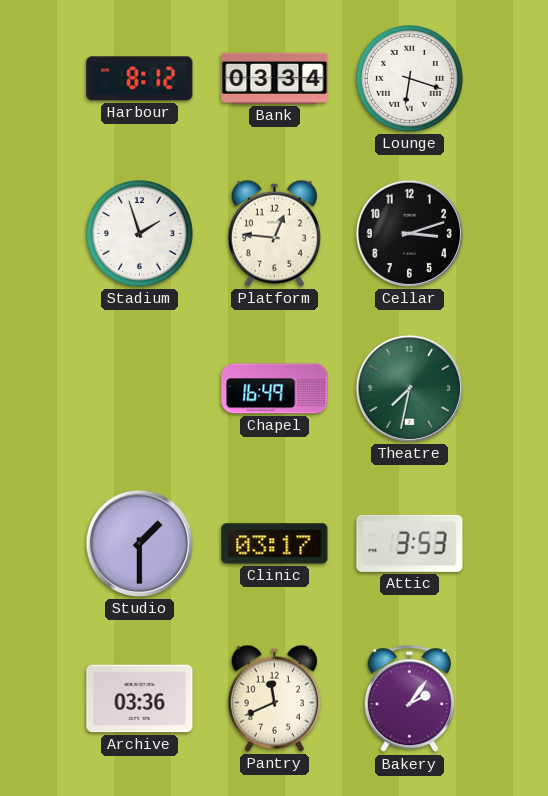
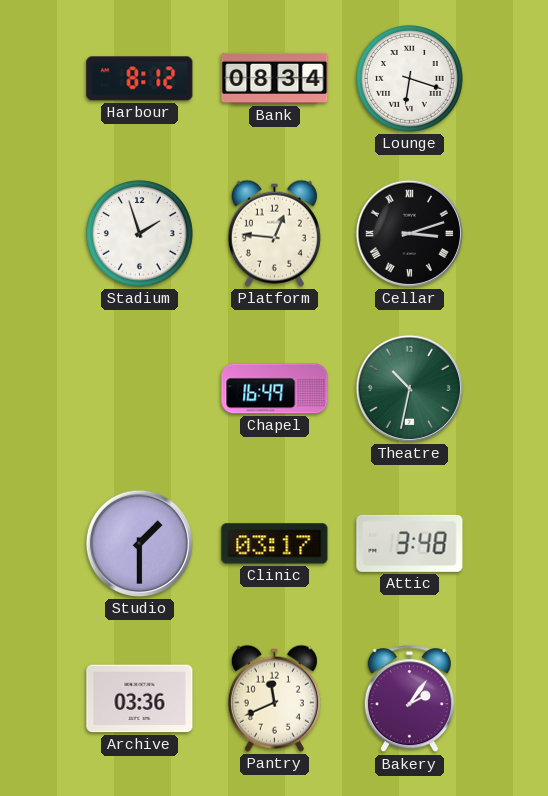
Bank: 03:34 -> 08:34
Cellar numerals: Arabic -> Roman
Theatre: 7:32 -> 10:32
Attic: 3:53 -> 3:48
